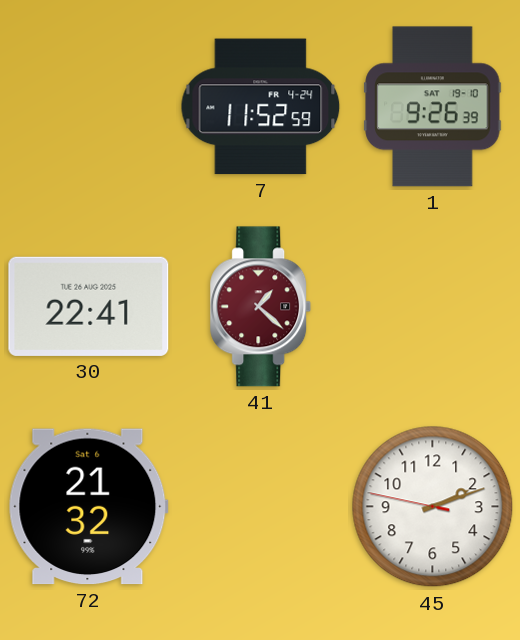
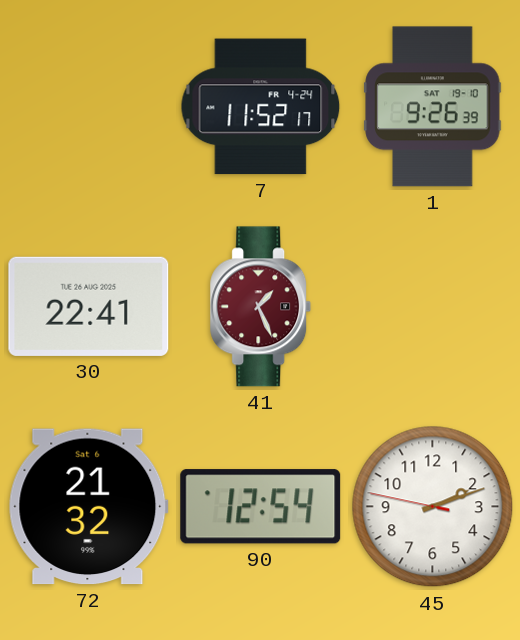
7: 11:52:59 -> 11:52:17
41: 1:22 -> 1:26
90: none -> 12:54
